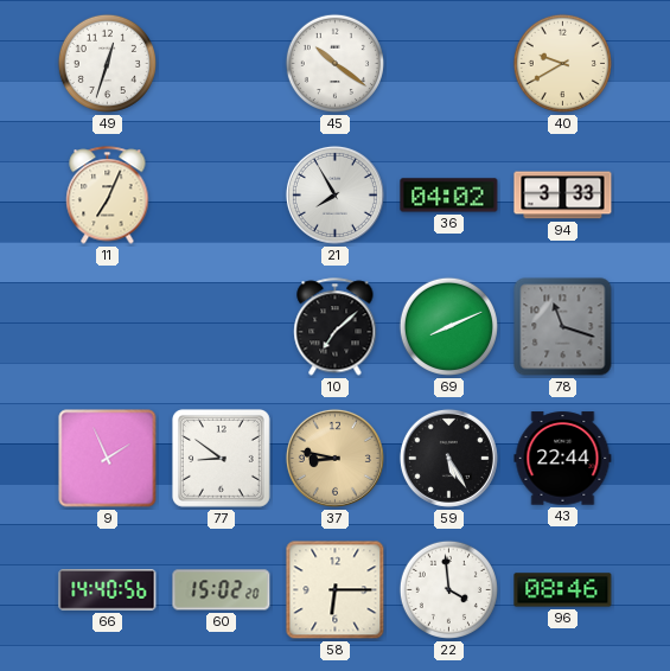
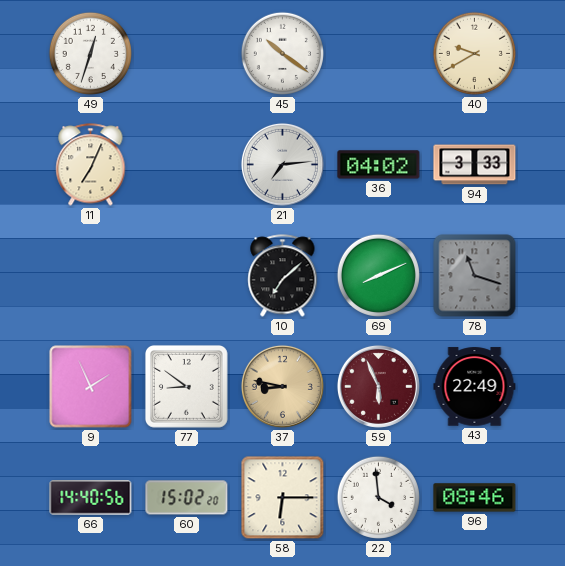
21: 7:55 -> 7:14
59: 5:25 -> 5:56
59 dial: black -> burgundy
43: 22:44 -> 22:49
